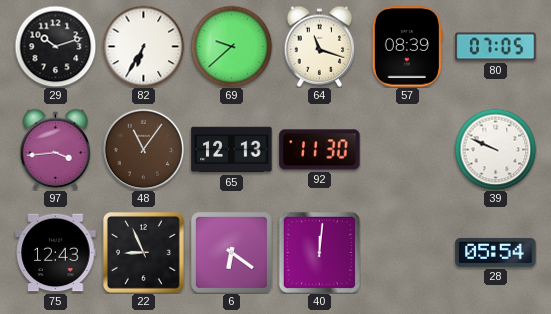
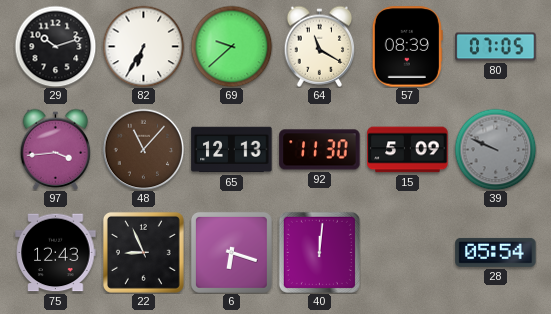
64: 11:18 -> 11:20
48: 11:06 -> 11:07
15: none -> 5:09
39 dial: white -> grey
6: 6:21 -> 6:18
